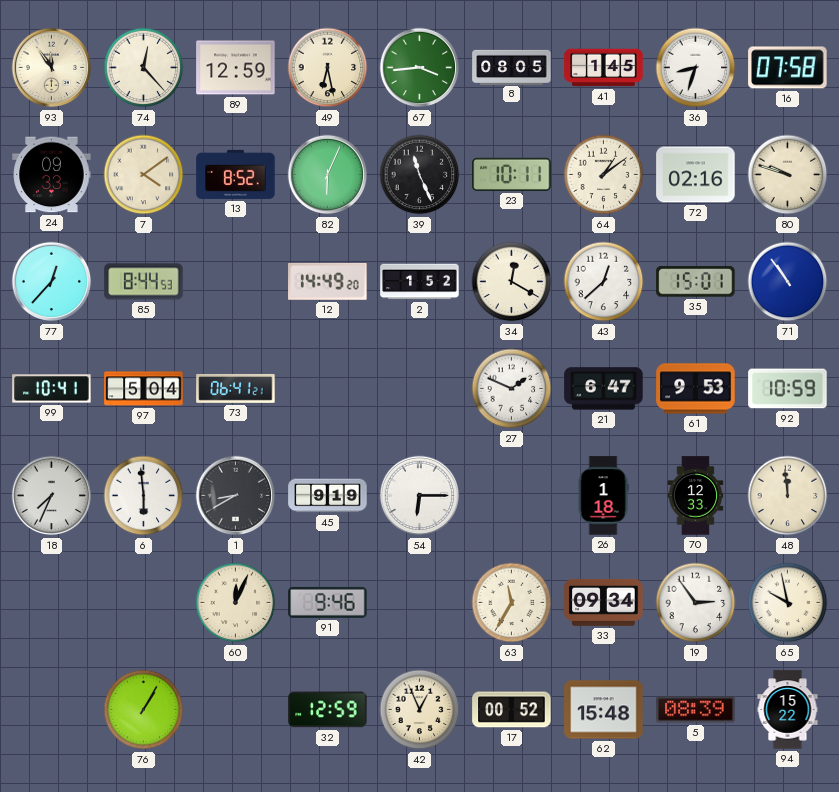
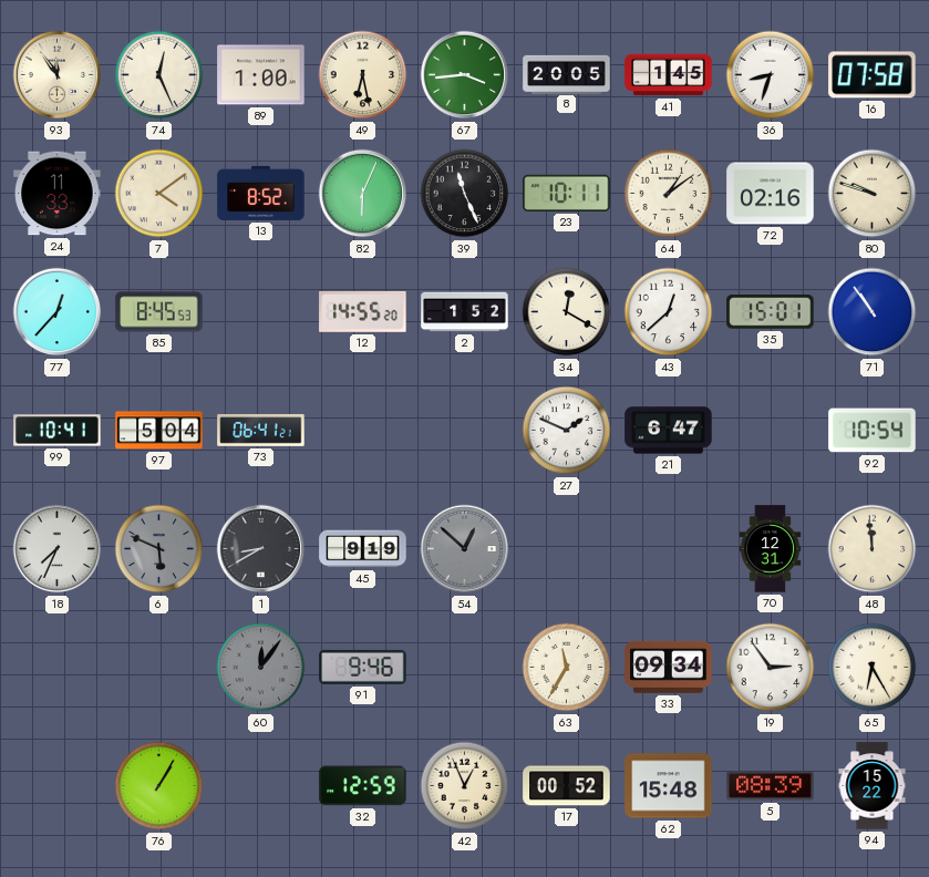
74: 12:23 -> 12:26
89: 12:59 -> 1:00
8: 08:05 -> 20:05
24: 09:33 -> 11:33
85: 8:44 -> 8:45
12: 14:49 -> 14:55
61: 9:53 -> none
92: 10:59 -> 10:54
6: 5:59 -> 5:49
6 dial: white -> grey
54: 6:15 -> 12:52
54 dial: white -> grey
26: 1:18 -> none
70: 12:33 -> 12:31
60: 12:04 -> 12:06
60 dial: cream -> grey
65: 9:58 -> 6:25
